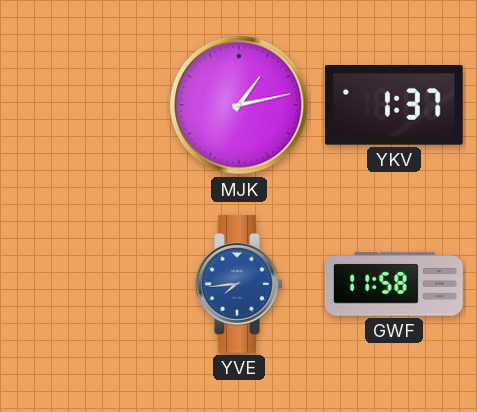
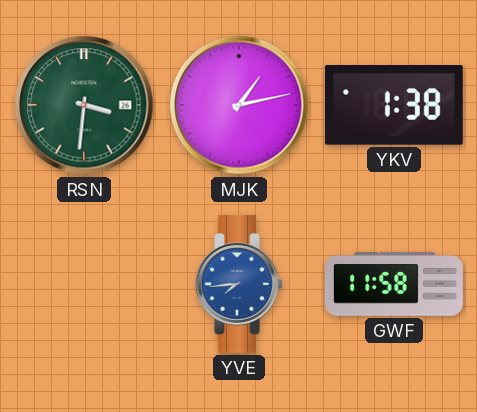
RSN: none -> 3:31
YKV: 1:37 -> 1:38
